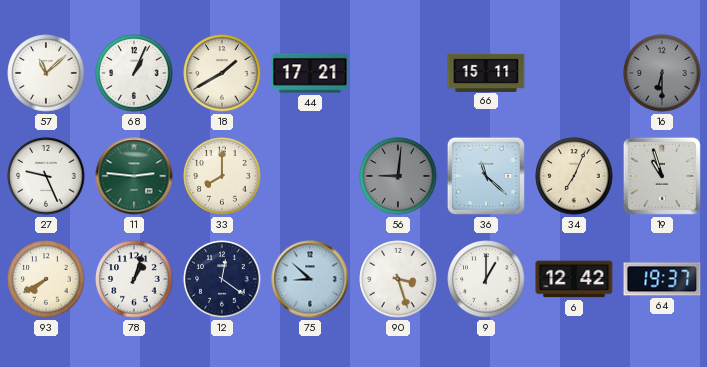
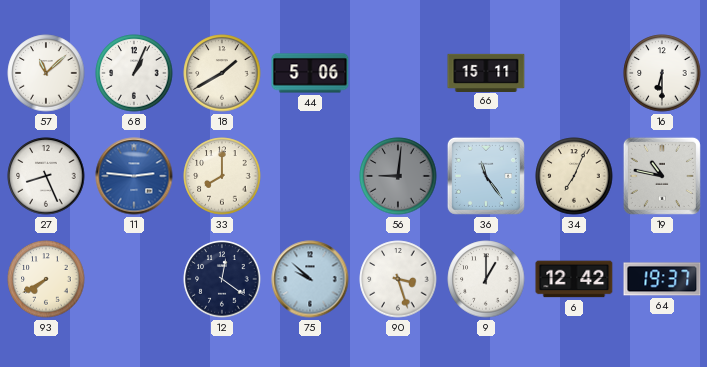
44: 17:21 -> 5:06
16 dial: grey -> white
27: 9:26 -> 8:26
11 dial: green -> blue
36: 11:22 -> 11:24
19: 10:57 -> 10:47
78: 1:03 -> none
75: 8:52 -> 9:52
